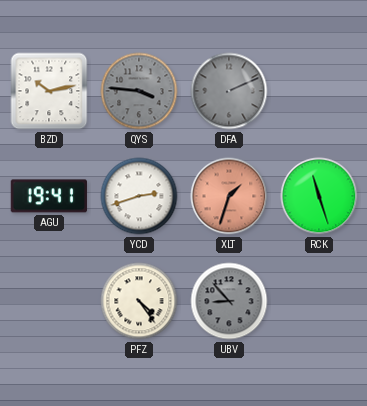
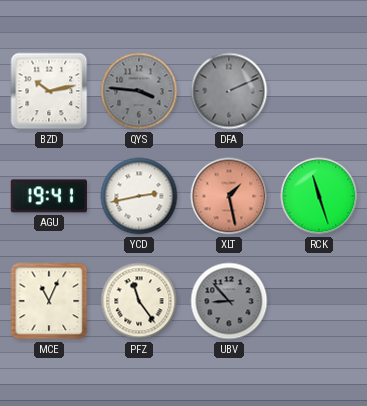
YCD: 2:42 -> 2:43
XLT: 1:33 -> 1:28
MCE: none -> 11:04
PFZ: 4:24 -> 11:24
